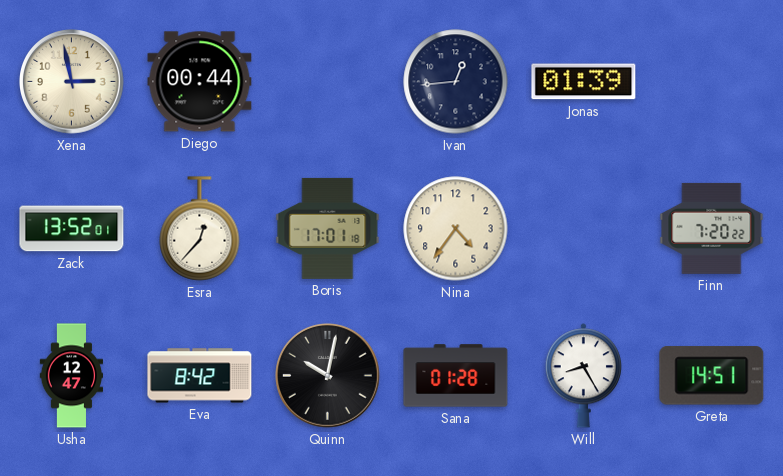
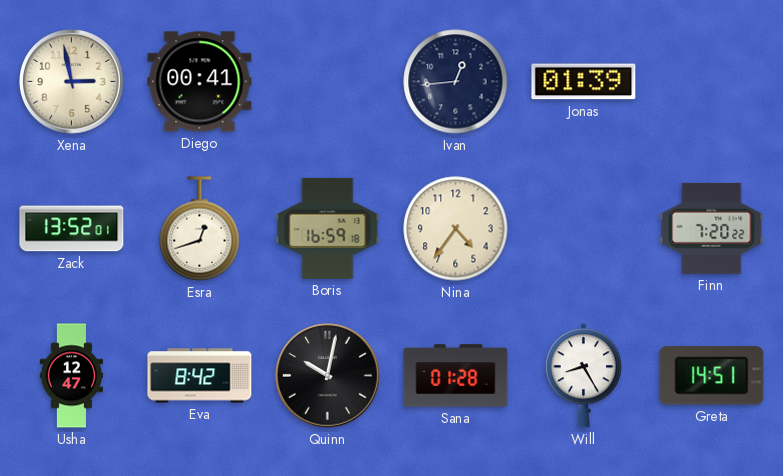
Diego: 00:44 -> 00:41
Esra: 12:37 -> 12:42
Boris: 17:01 -> 16:59
